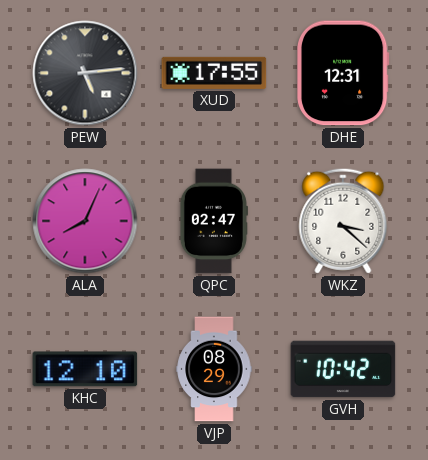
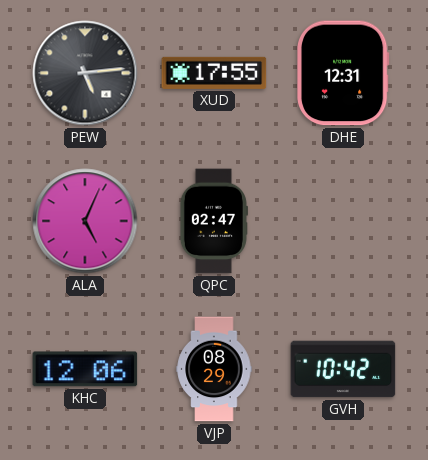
ALA: 8:04 -> 5:04
WKZ: 3:22 -> none
KHC: 12:10 -> 12:06
